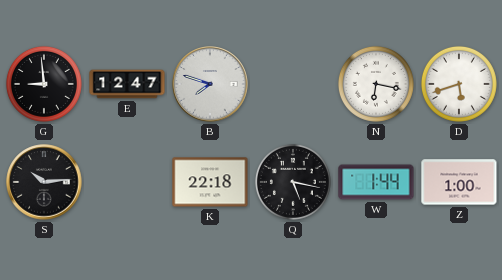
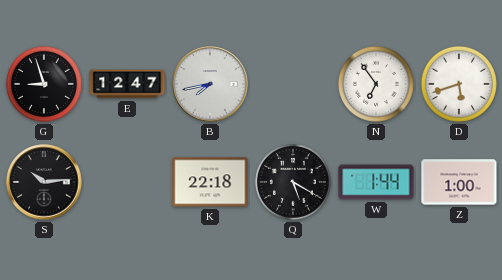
G: 8:59 -> 8:57
B: 7:48 -> 7:43
N: 6:17 -> 6:54
Q: 5:17 -> 5:20
